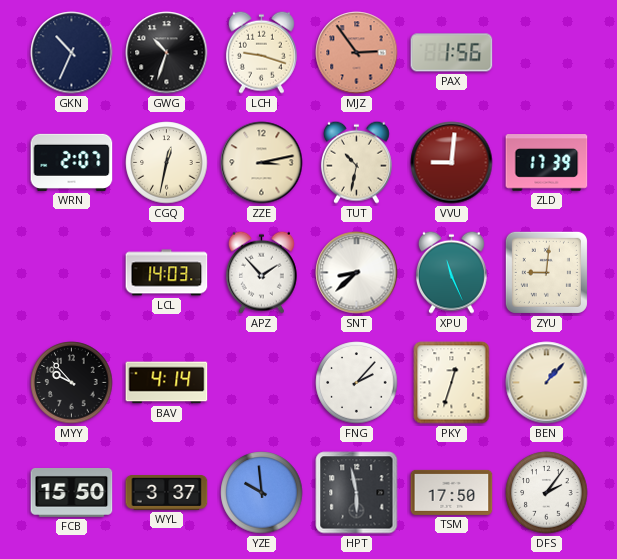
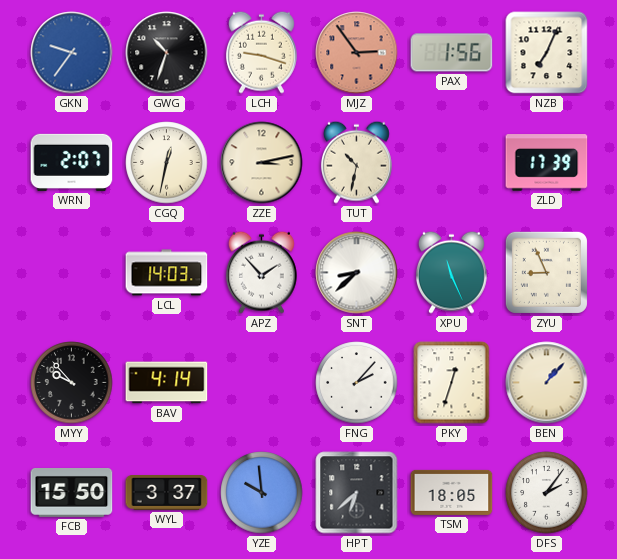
GKN: 10:34 -> 9:36
GKN dial: navy -> blue
NZB: none -> 7:04
VVU: 9:01 -> none
ZYU: 9:01 -> 8:56
HPT: 5:58 -> 6:38
TSM: 17:50 -> 18:05
